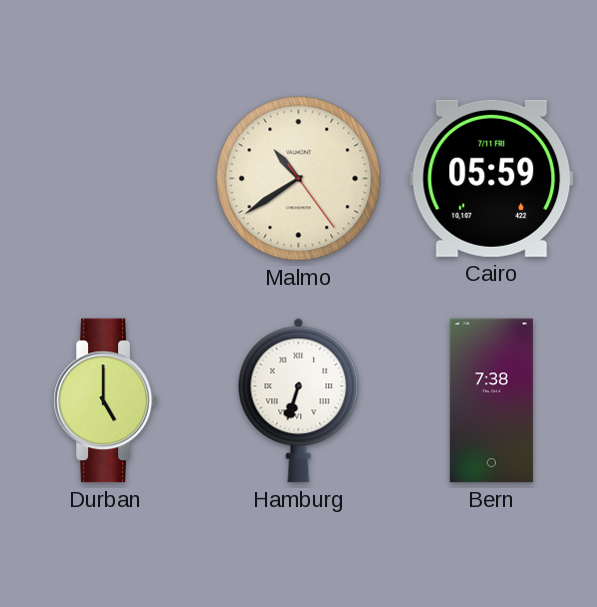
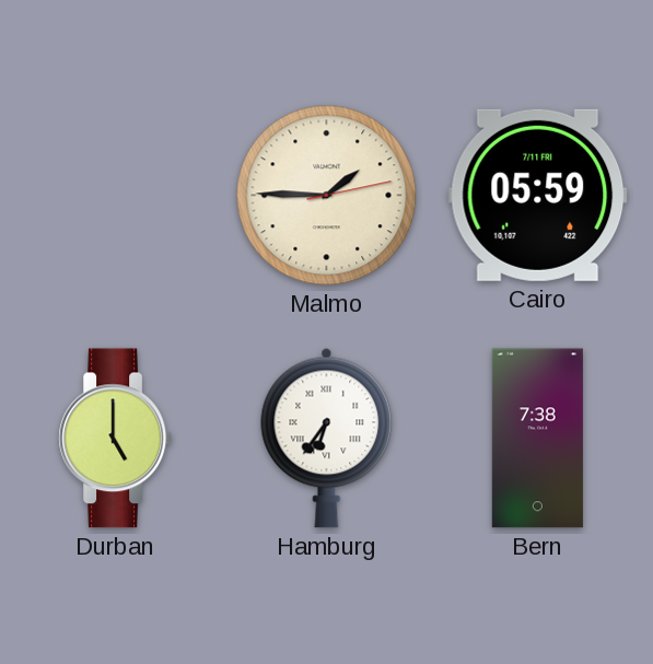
Malmo: 10:39 -> 1:45
Hamburg: 6:33 -> 6:36
